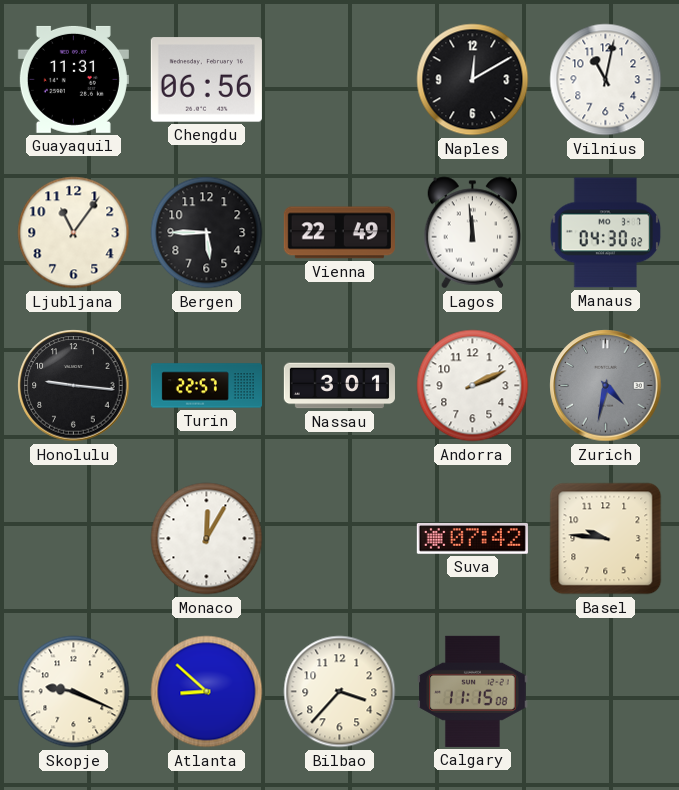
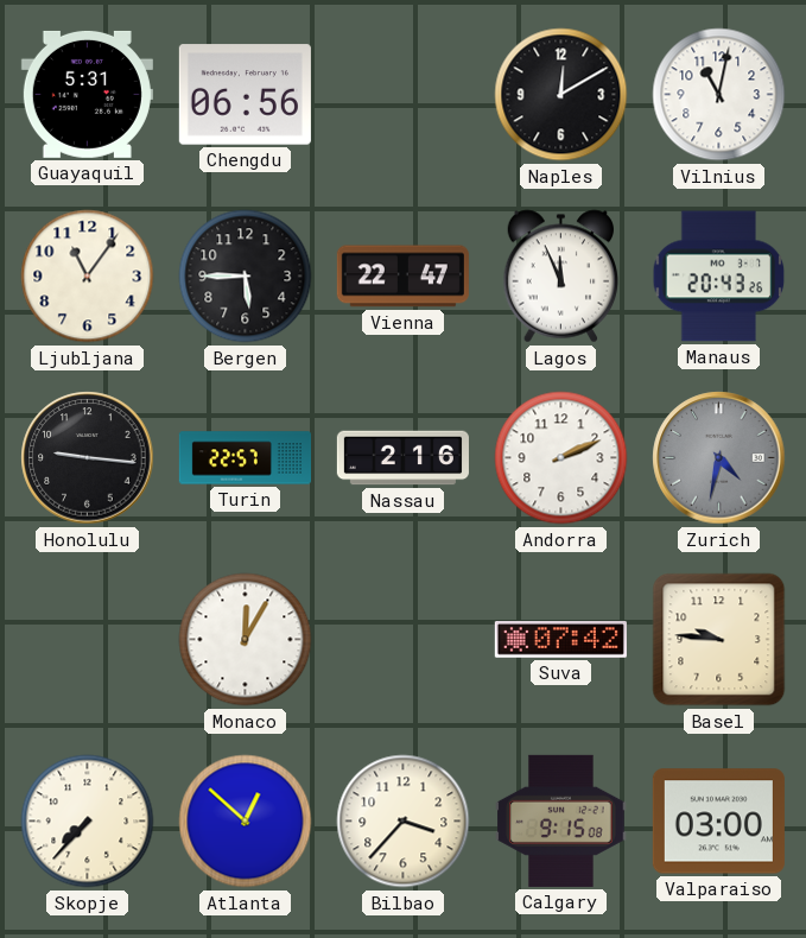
Guayaquil: 11:31 -> 5:31
Vienna: 22:49 -> 22:47
Lagos: 11:59 -> 11:56
Manaus: 04:30 -> 20:43
Nassau: 3:01 -> 2:16
Skopje: 9:19 -> 7:37
Atlanta: 8:52 -> 12:52
Calgary: 11:15 -> 9:15
Valparaiso: none -> 03:00
